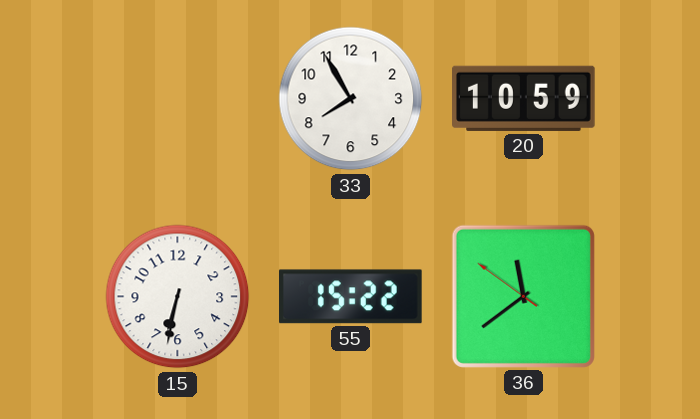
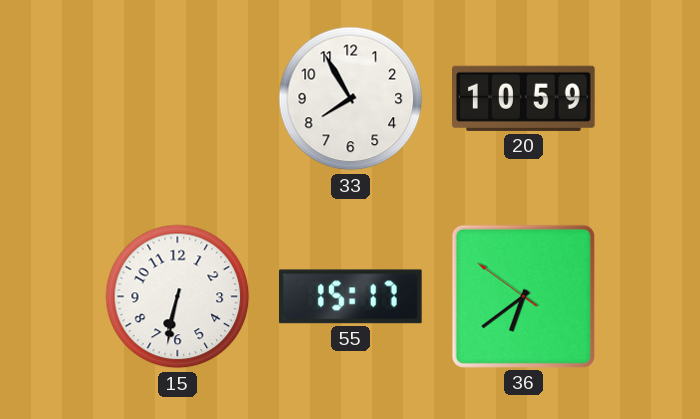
55: 15:22 -> 15:17
36: 11:38 -> 6:38
